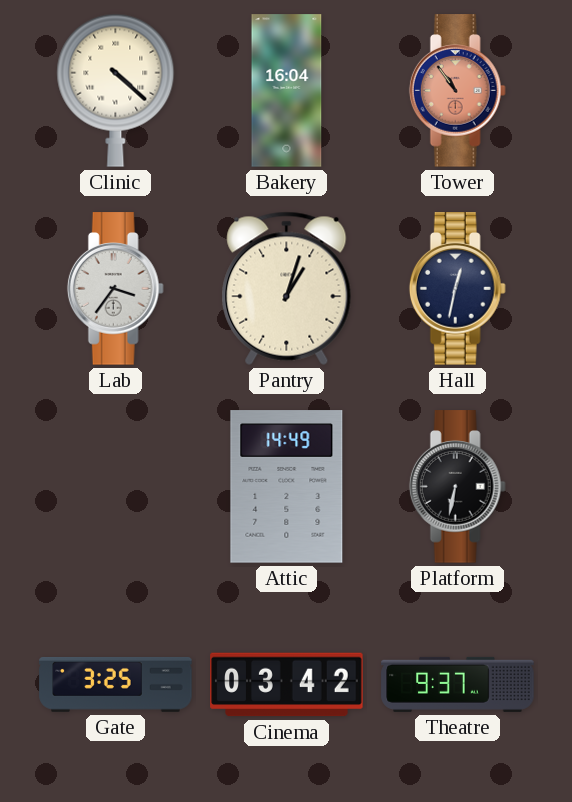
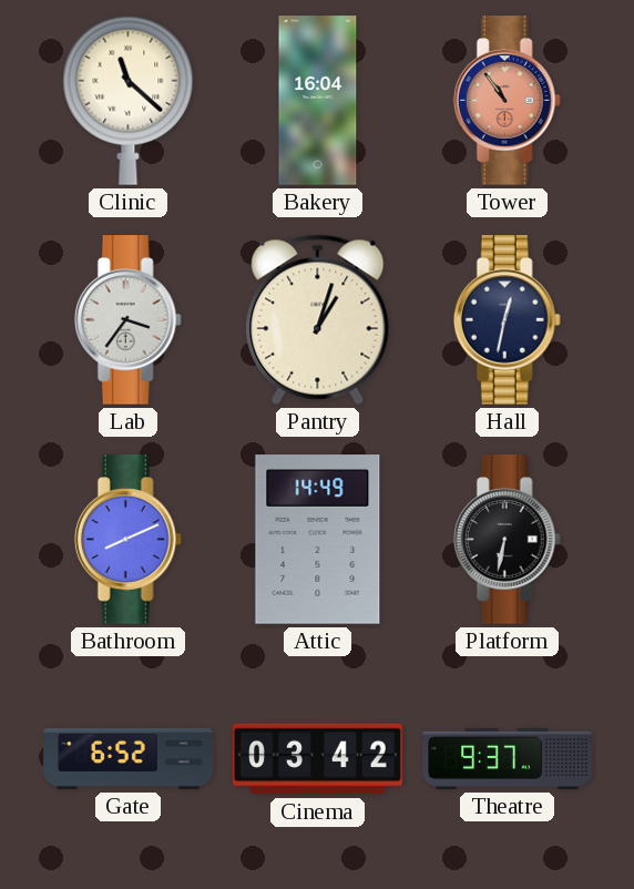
Clinic: 4:22 -> 11:22
Bathroom: none -> 8:11
Gate: 3:25 -> 6:52
